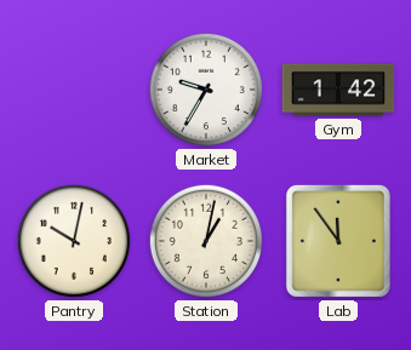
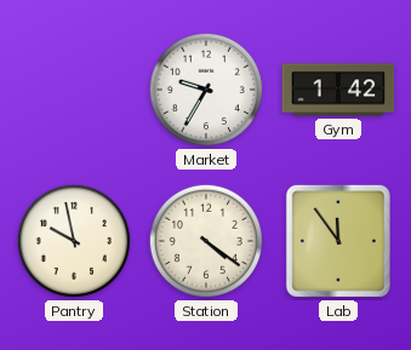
Pantry: 10:02 -> 9:58
Station: 1:02 -> 4:21
